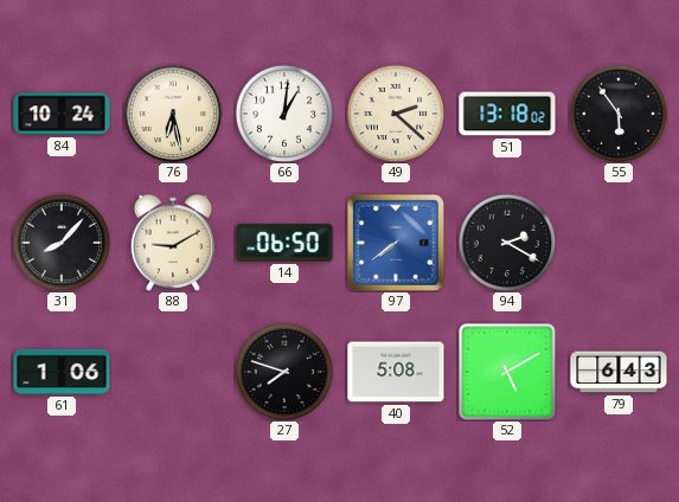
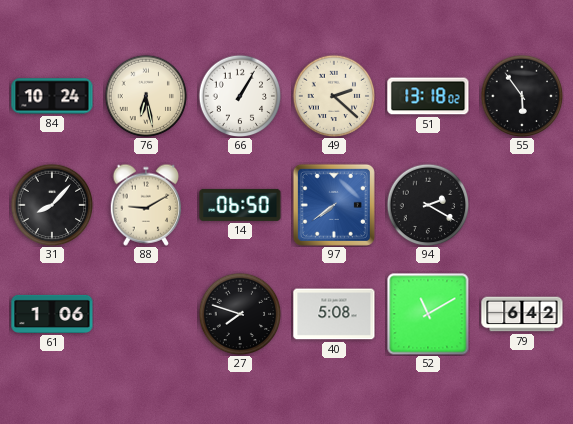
66: 1:01 -> 1:05
52: 5:10 -> 11:10
79: 6:43 -> 6:42
